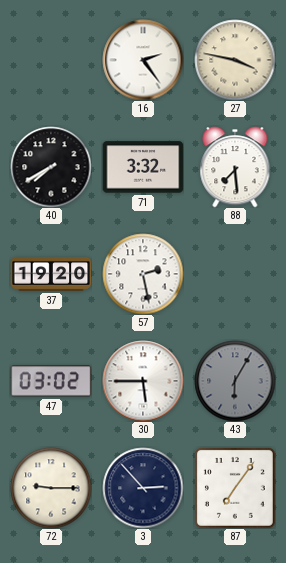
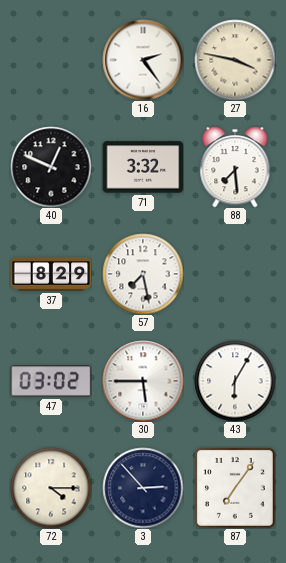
40: 7:40 -> 12:49
37: 19:20 -> 8:29
57: 2:28 -> 7:28
43 dial: grey -> white
72: 9:15 -> 4:15
